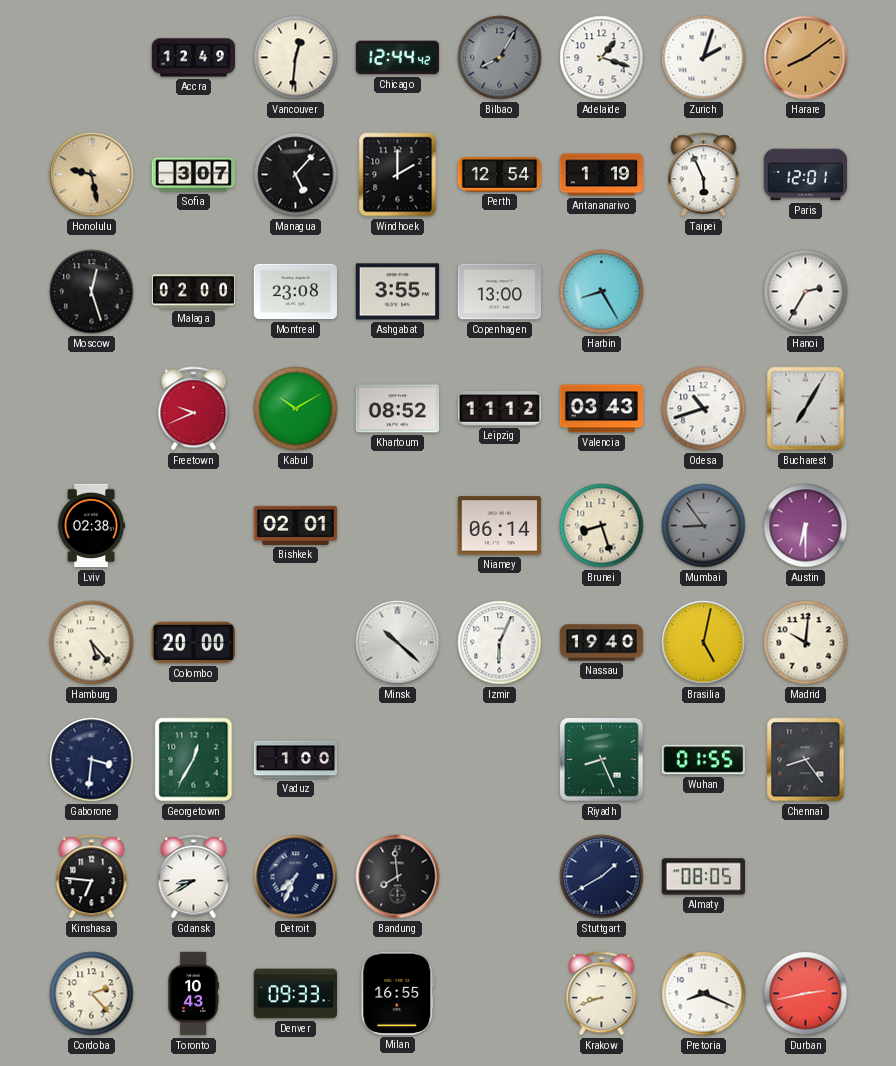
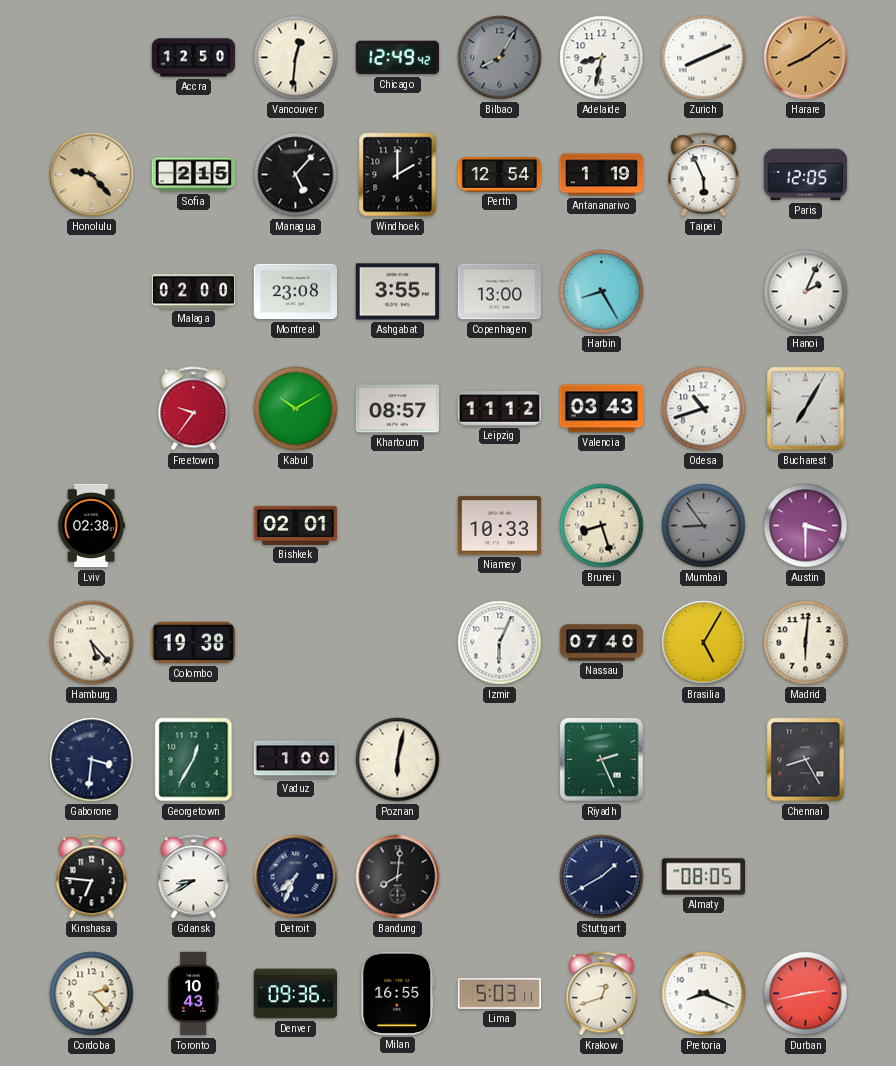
Accra: 12:49 -> 12:50
Chicago: 12:44 -> 12:49
Adelaide: 1:18 -> 8:32
Zurich: 2:03 -> 8:11
Honolulu: 9:28 -> 9:23
Sofia: 3:07 -> 2:15
Paris: 12:01 -> 12:05
Moscow: 12:27 -> none
Hanoi: 2:35 -> 2:04
Freetown: 9:41 -> 9:36
Khartoum: 08:52 -> 08:57
Niamey: 06:14 -> 10:33
Austin: 6:30 -> 3:30
Colombo: 20:00 -> 19:38
Minsk: 10:22 -> none
Nassau: 19:40 -> 07:40
Brasilia: 5:02 -> 5:05
Madrid: 10:01 -> 6:01
Poznan: none -> 6:02
Riyadh: 8:26 -> 2:26
Wuhan: 01:55 -> none
Chennai: 8:24 -> 8:25
Bandung: 7:59 -> 8:01
Denver: 09:33 -> 09:36
Lima: none -> 5:03
Krakow: 8:42 -> 12:42
